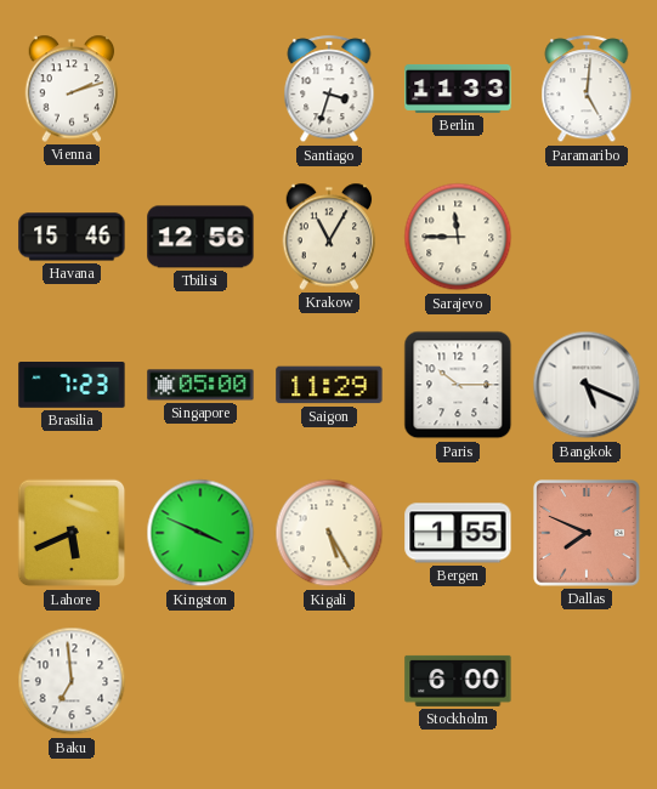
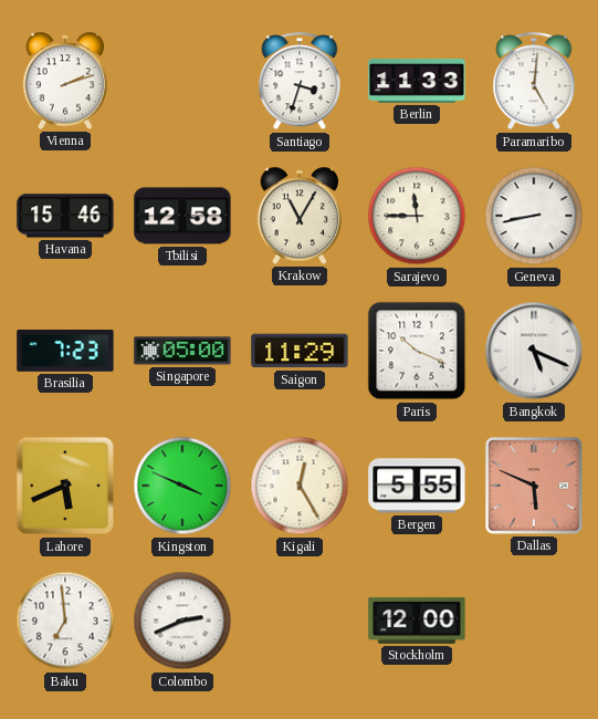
Tbilisi: 12:56 -> 12:58
Geneva: none -> 8:43
Paris: 10:15 -> 10:19
Kigali: 5:25 -> 12:25
Bergen: 1:55 -> 5:55
Dallas: 7:49 -> 5:49
Colombo: none -> 2:41
Stockholm: 6:00 -> 12:00
